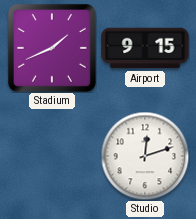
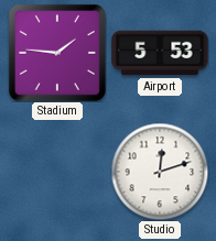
Stadium: 1:41 -> 1:46
Airport: 9:15 -> 5:53
